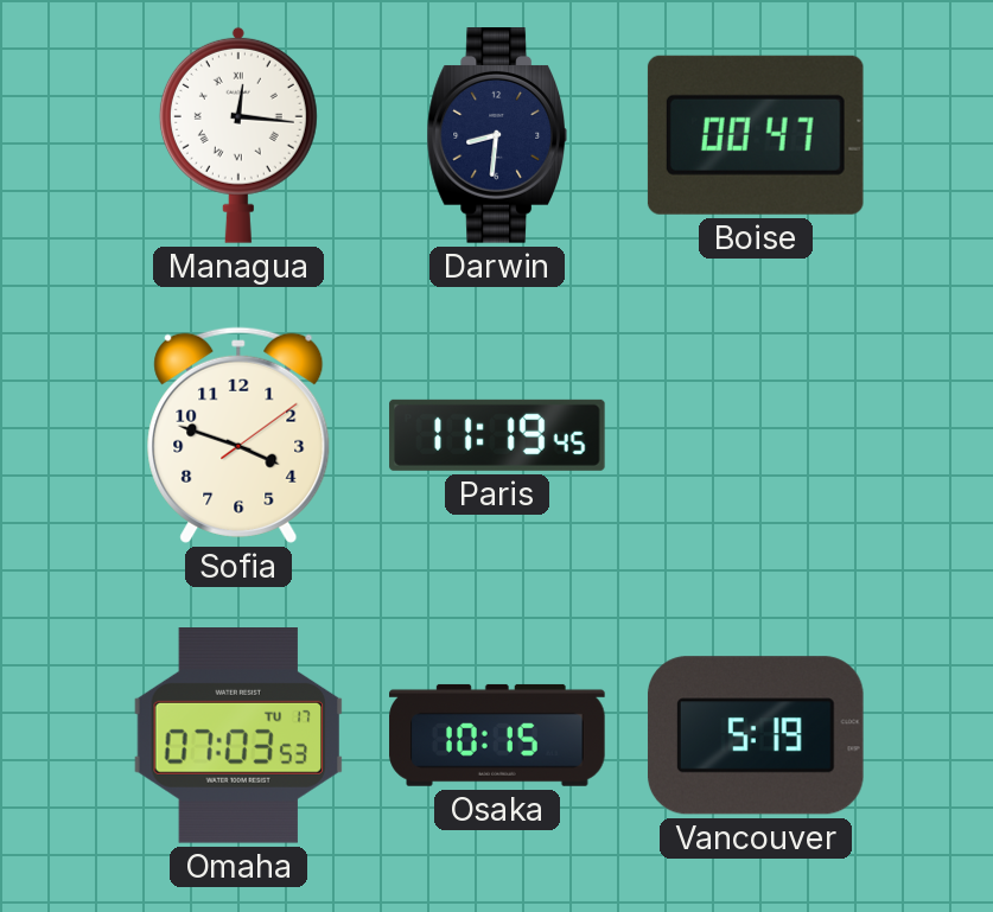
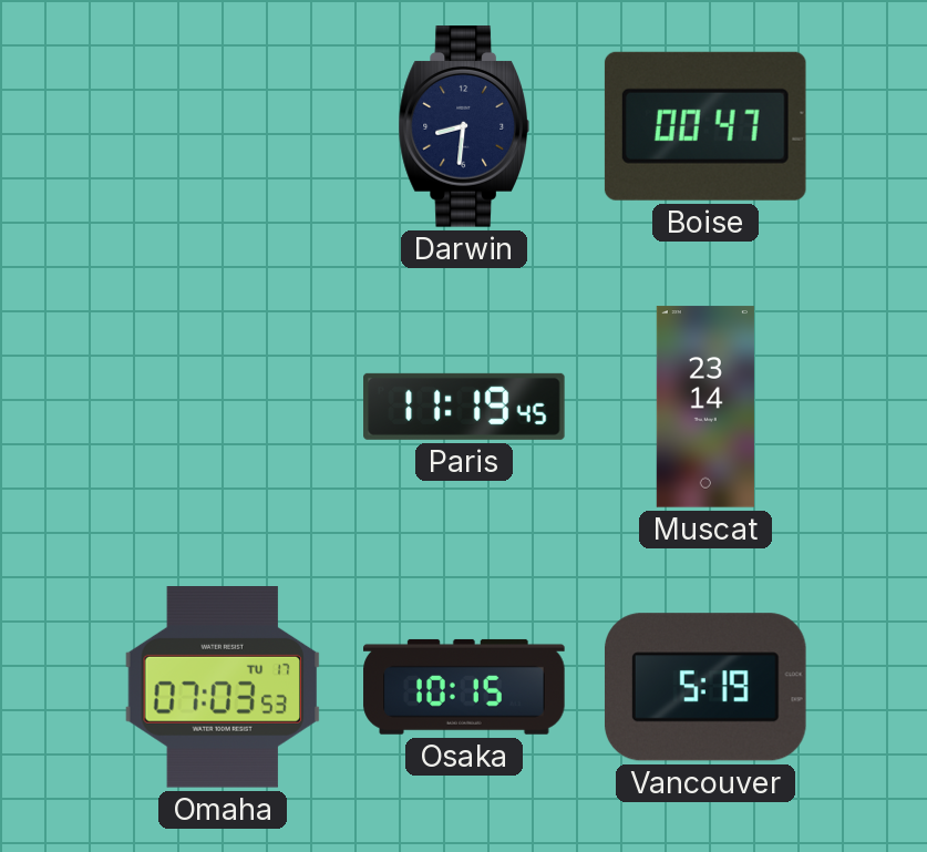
Managua: 12:16 -> none
Sofia: 3:48 -> none
Muscat: none -> 23:14
